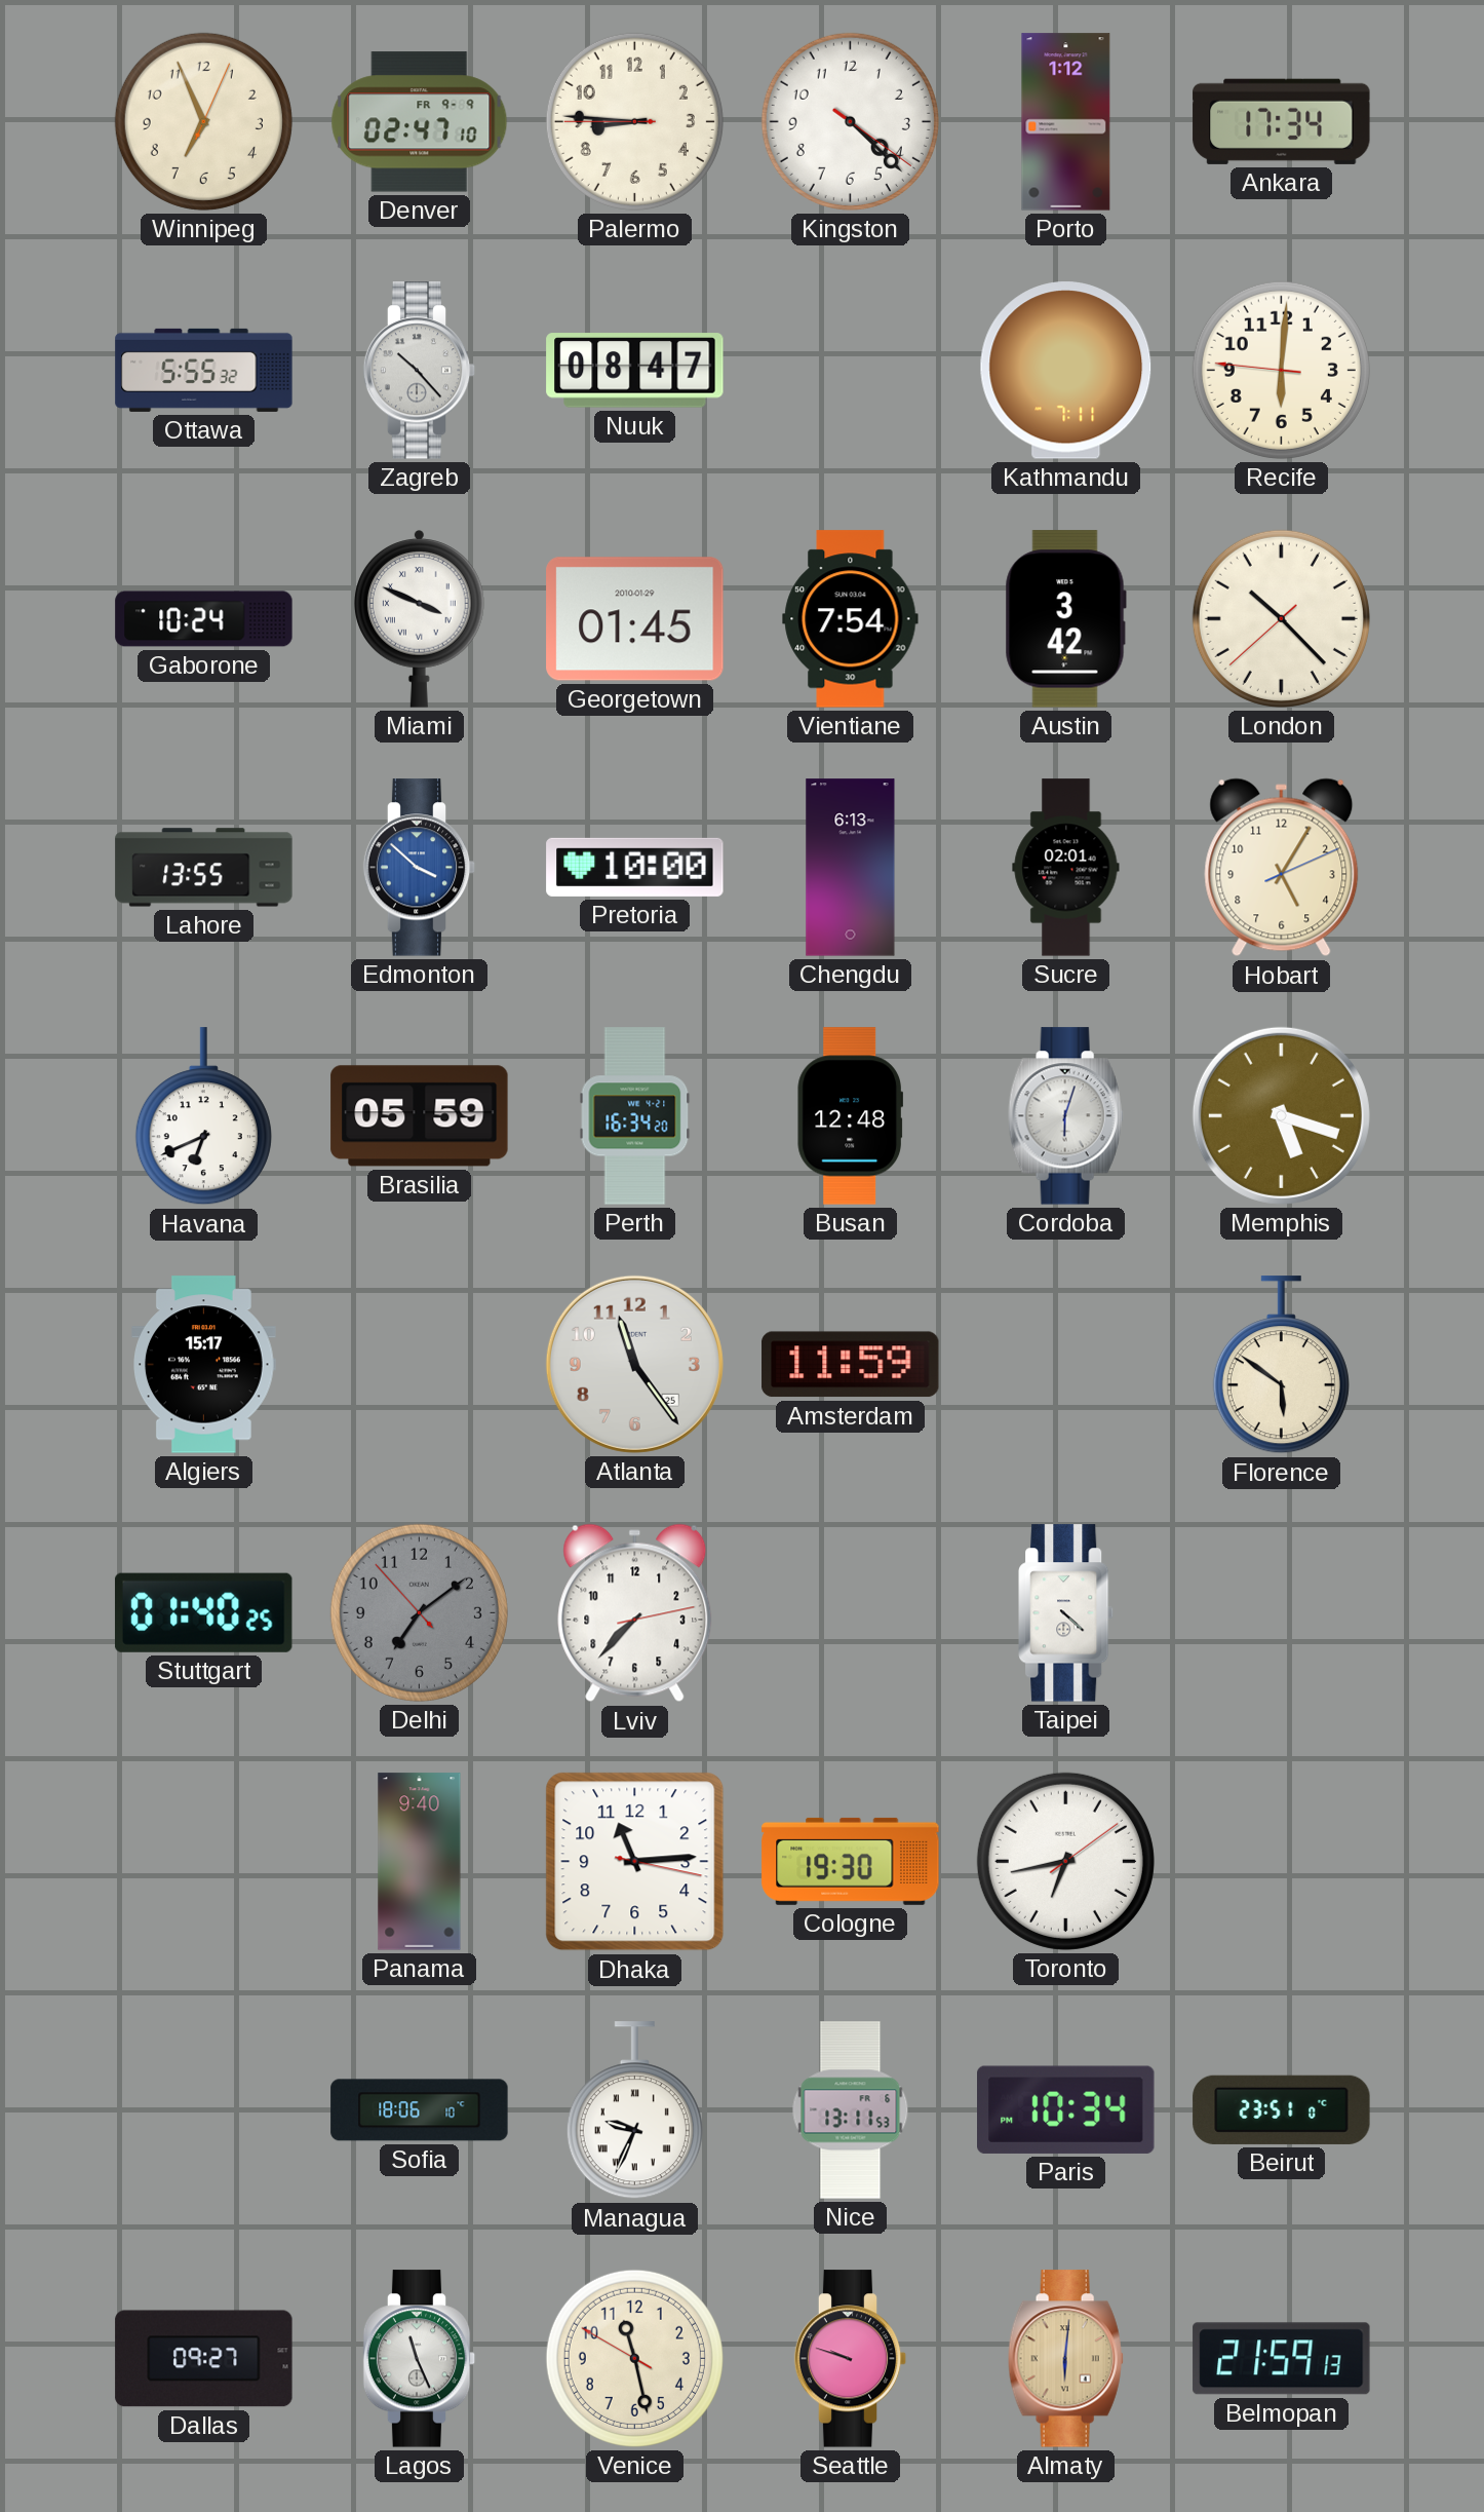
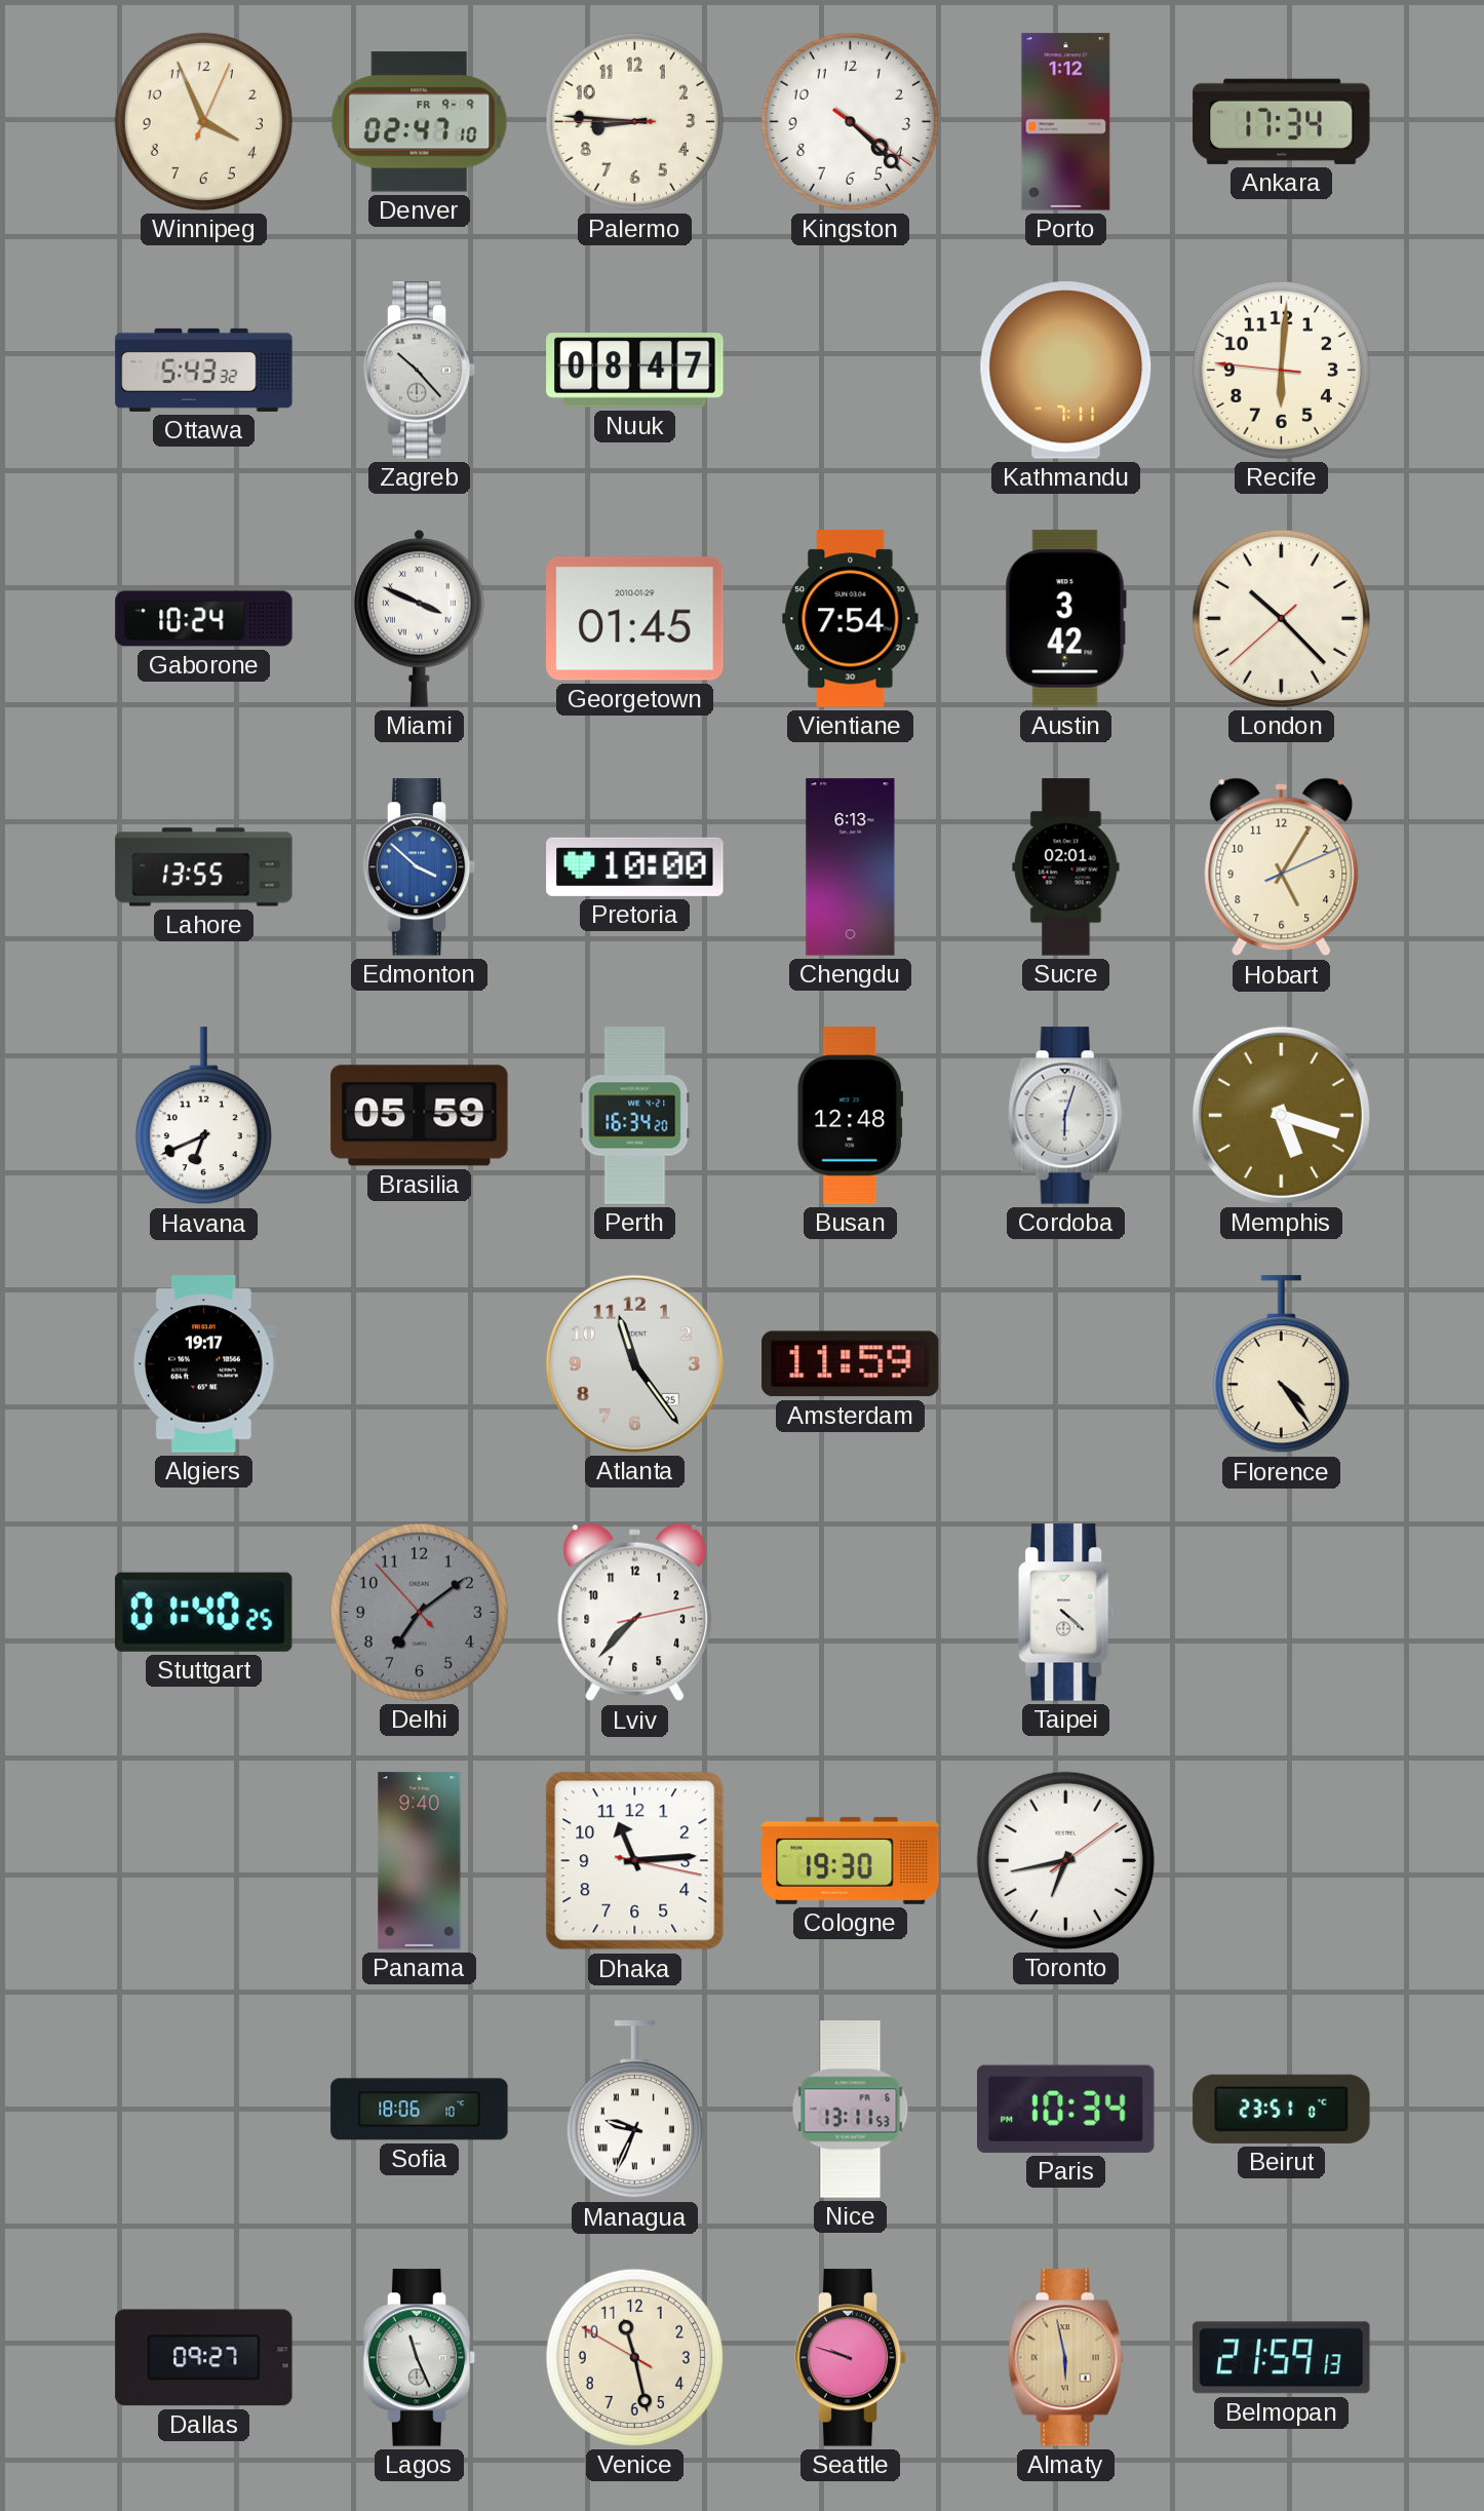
Winnipeg: 6:56 -> 3:56
Ottawa: 5:55 -> 5:43
Algiers: 15:17 -> 19:17
Florence: 5:51 -> 4:24
Almaty: 6:01 -> 5:58
